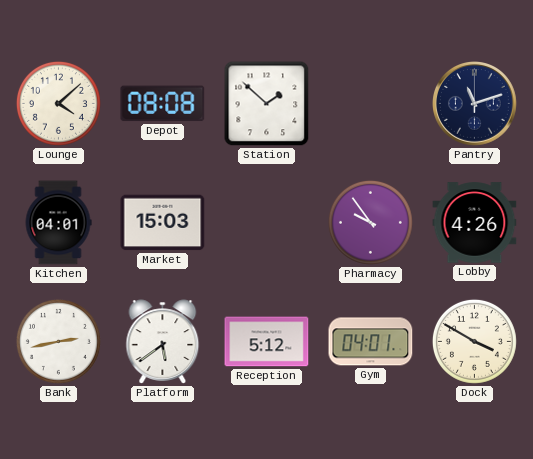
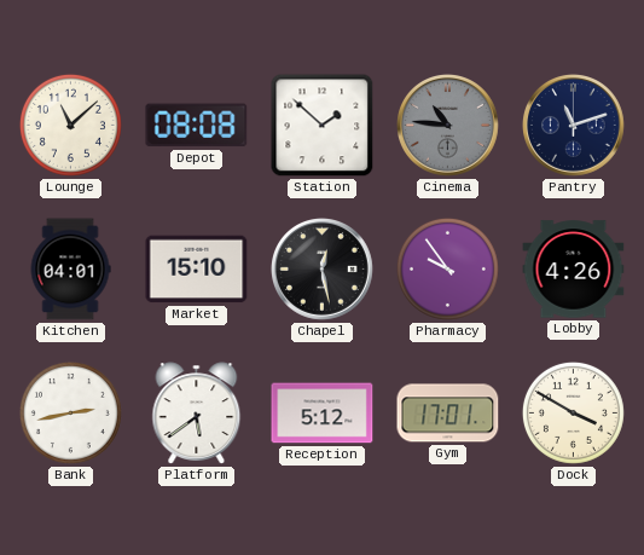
Lounge: 4:08 -> 11:08
Cinema: none -> 10:46
Market: 15:03 -> 15:10
Chapel: none -> 12:28
Gym: 04:01 -> 17:01
